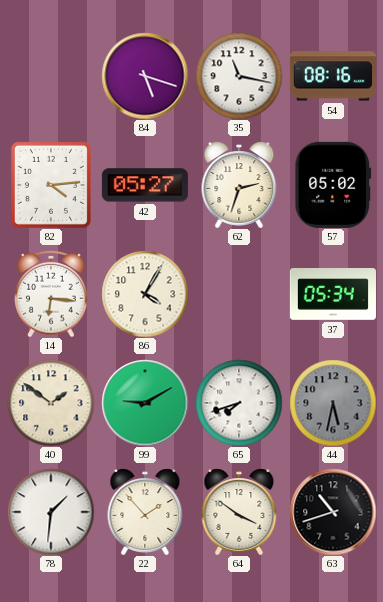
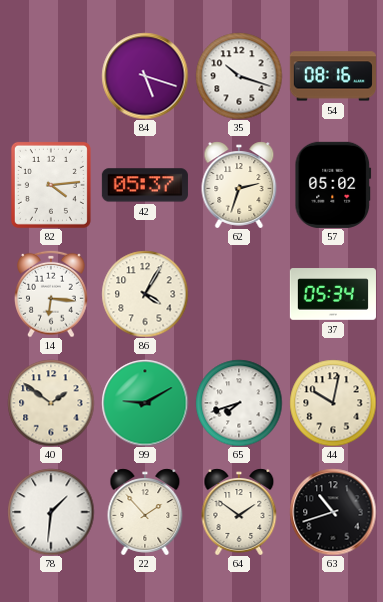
35: 11:17 -> 10:18
42: 05:27 -> 05:37
44: 5:32 -> 10:02
44 dial: grey -> cream
64: 3:51 -> 1:51
